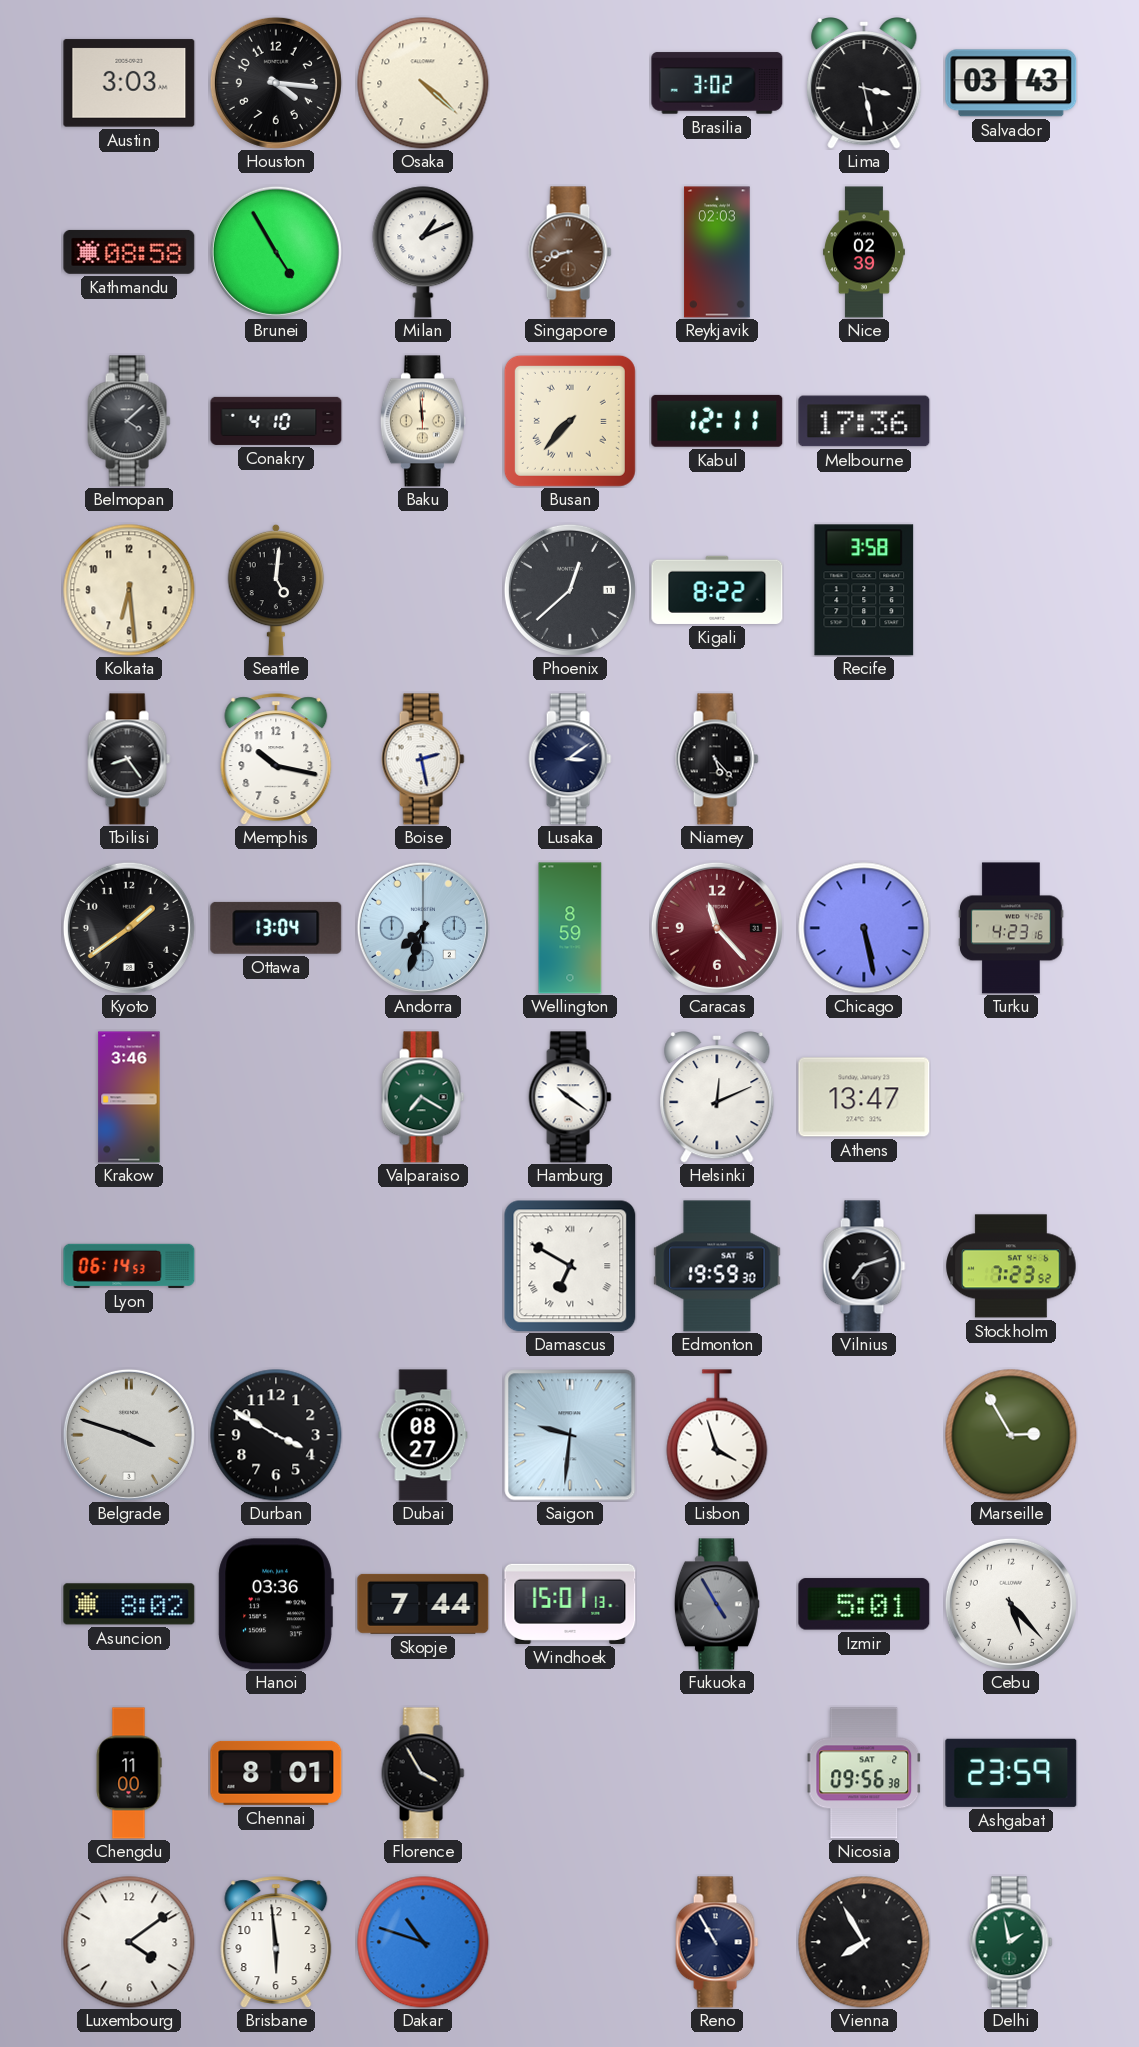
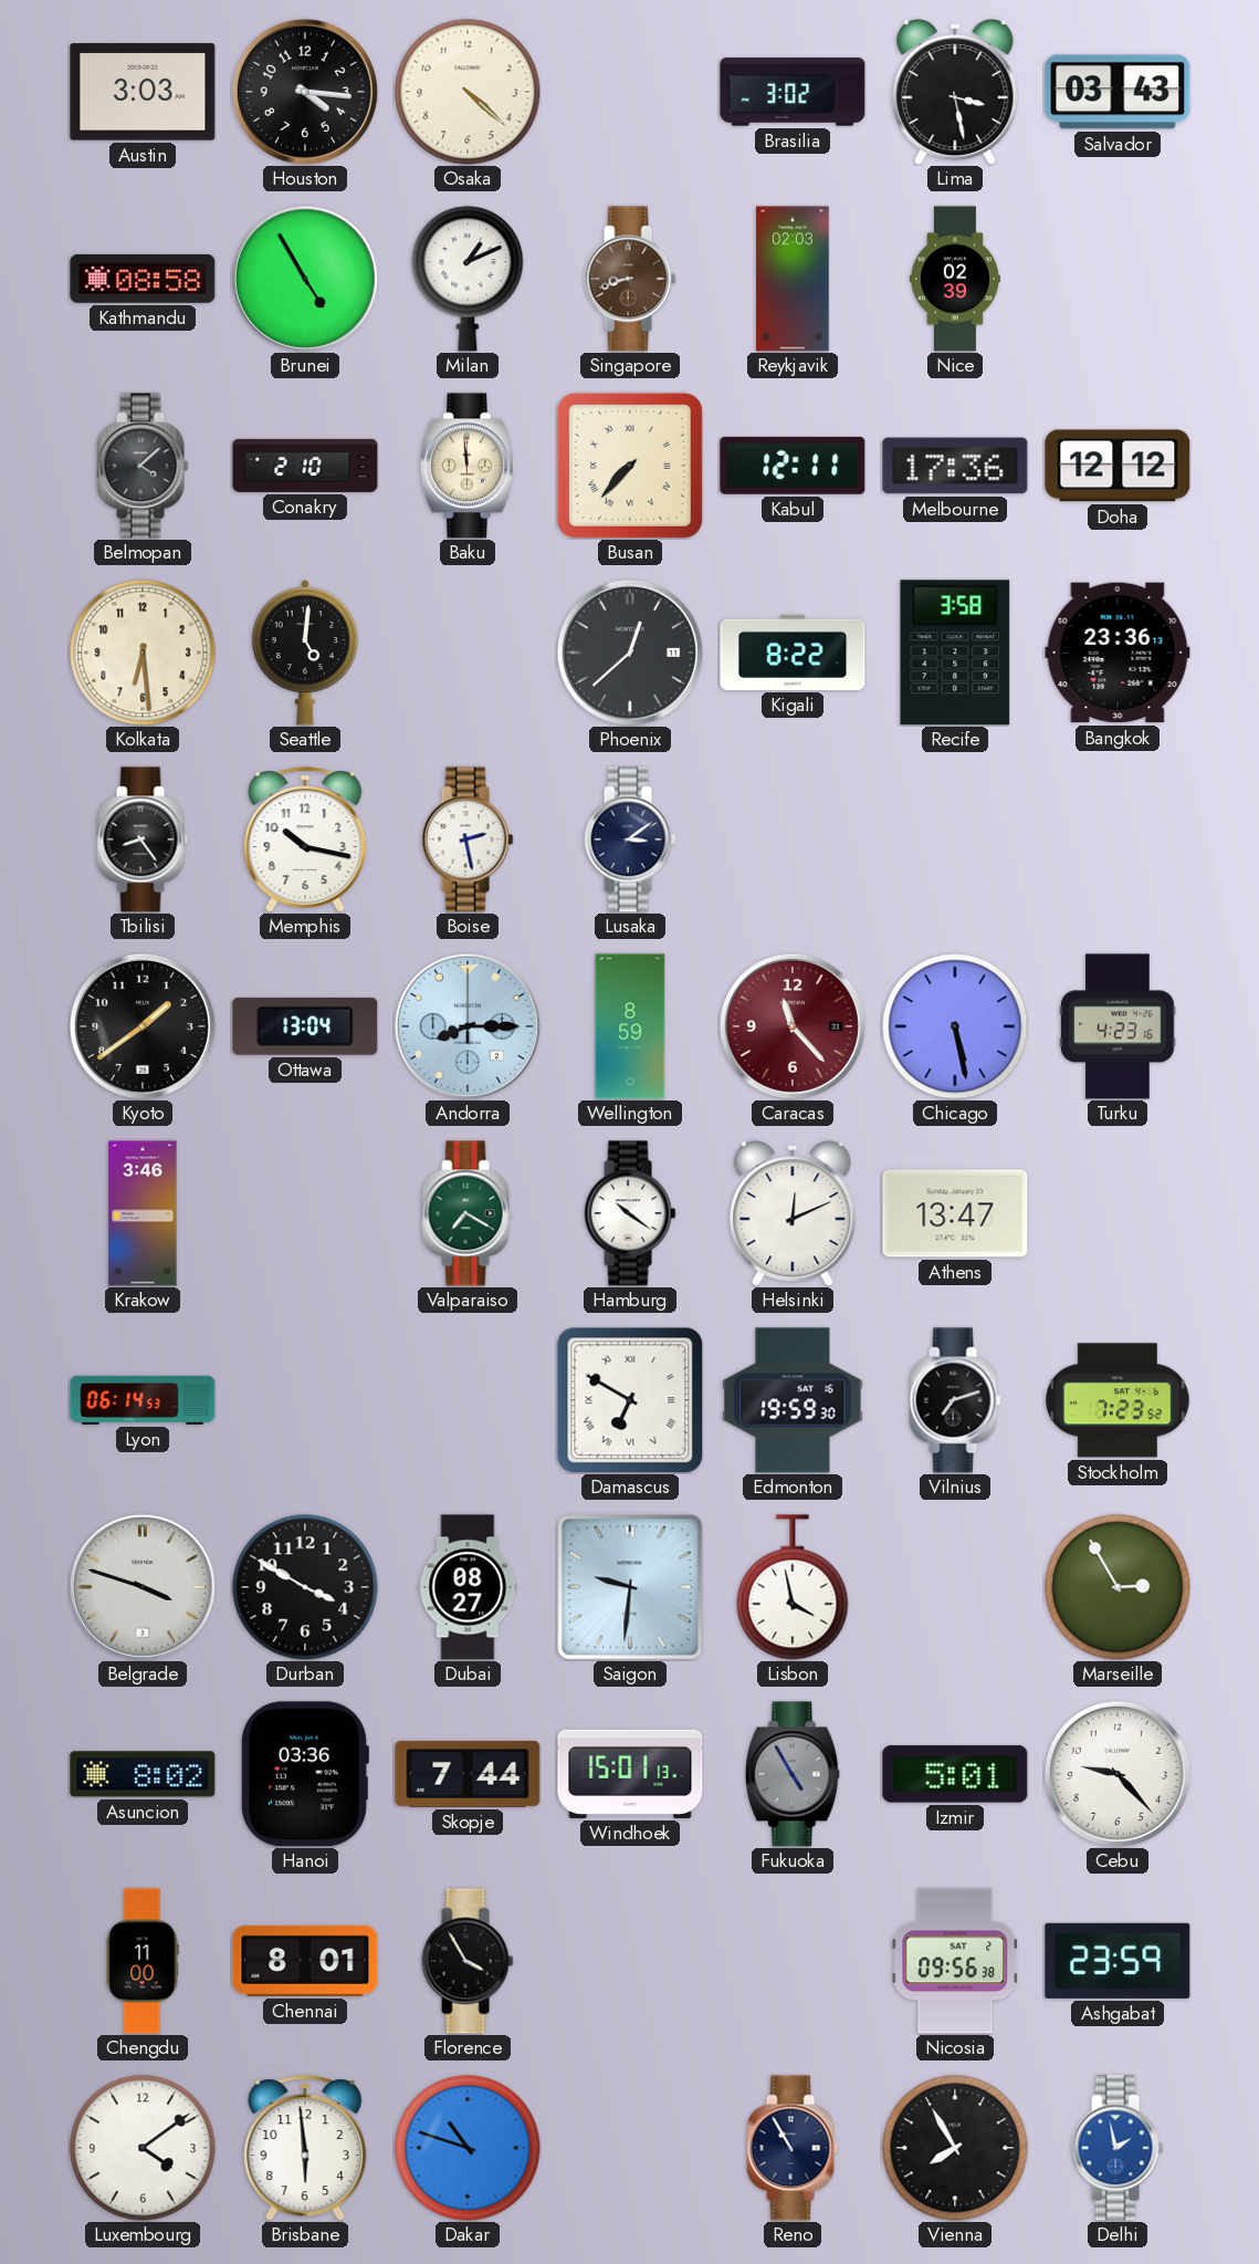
Conakry: 4:10 -> 2:10
Doha: none -> 12:12
Bangkok: none -> 23:36
Niamey: 5:23 -> none
Andorra: 7:33 -> 8:15
Lisbon: 3:57 -> 3:58
Cebu: 5:23 -> 9:23
Delhi dial: green -> blue
